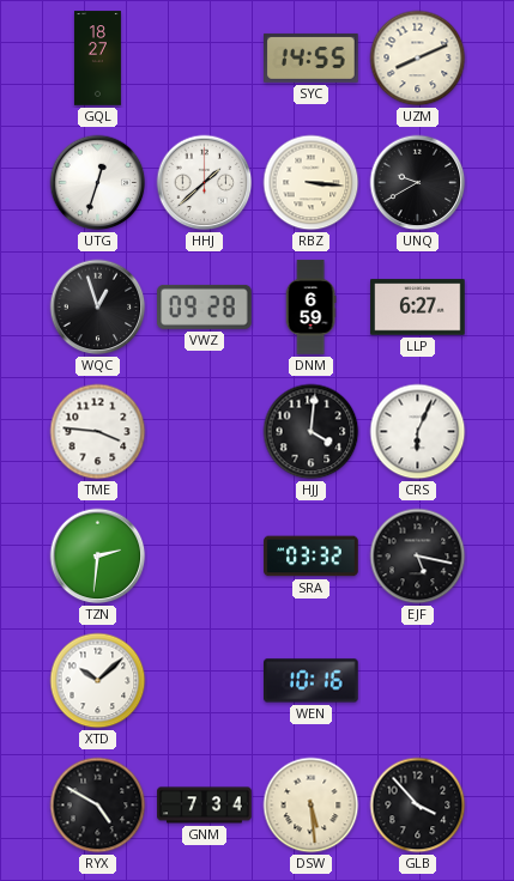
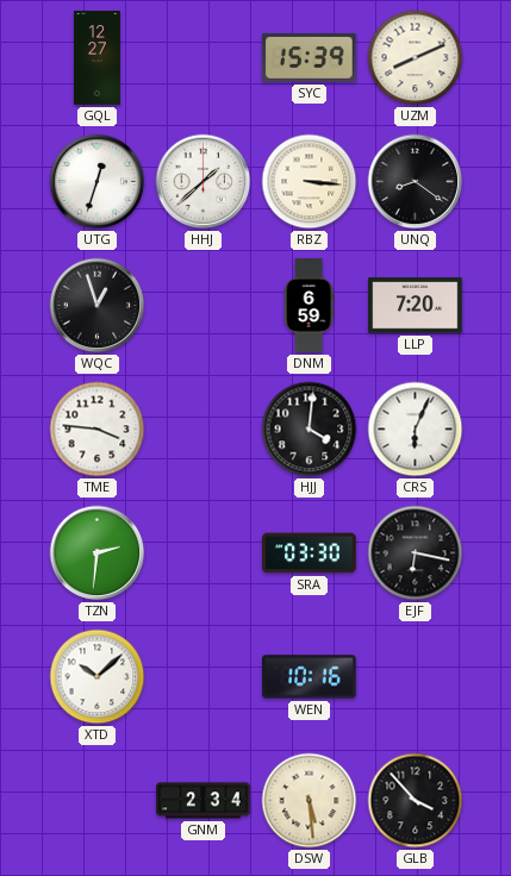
GQL: 18:27 -> 12:27
SYC: 14:55 -> 15:39
UNQ: 9:40 -> 8:21
VWZ: 09:28 -> none
LLP: 6:27 -> 7:20
SRA: 03:32 -> 03:30
EJF: 5:17 -> 6:17
RYX: 4:50 -> none
GNM: 7:34 -> 2:34
